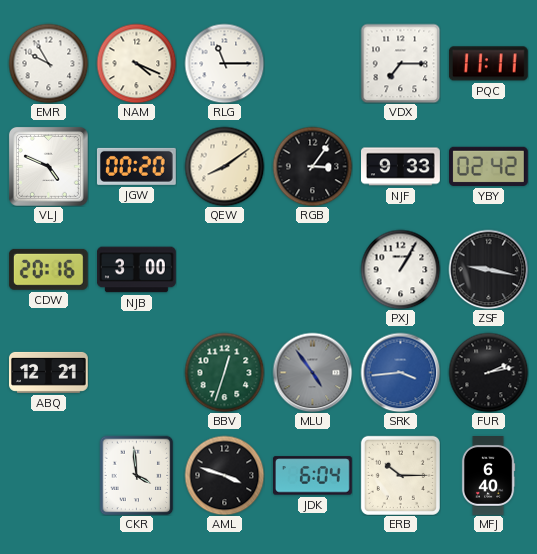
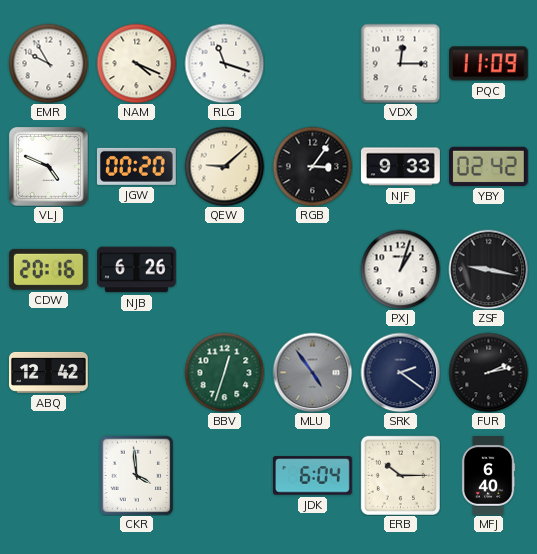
RLG: 11:15 -> 11:18
VDX: 7:15 -> 12:15
PQC: 11:11 -> 11:09
QEW: 8:09 -> 9:08
NJB: 3:00 -> 6:26
PXJ: 1:05 -> 1:03
ABQ: 12:21 -> 12:42
SRK: 3:44 -> 2:21
SRK dial: blue -> navy
AML: 3:48 -> none
